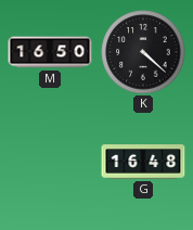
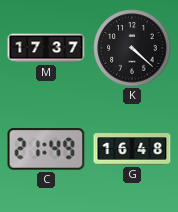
M: 16:50 -> 17:37
C: none -> 21:49
